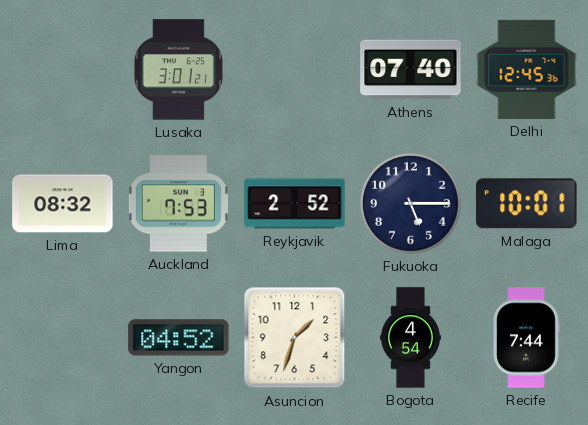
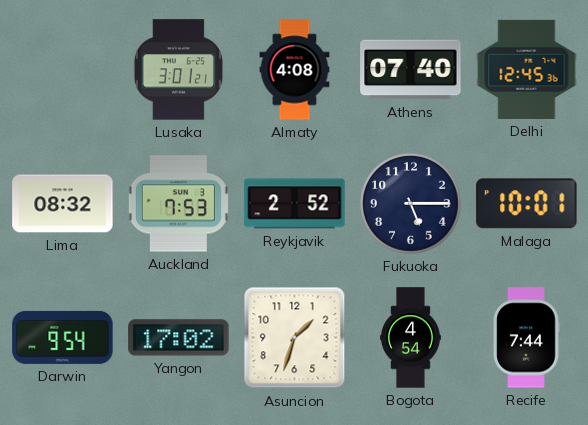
Almaty: none -> 4:08
Darwin: none -> 9:54
Yangon: 04:52 -> 17:02
